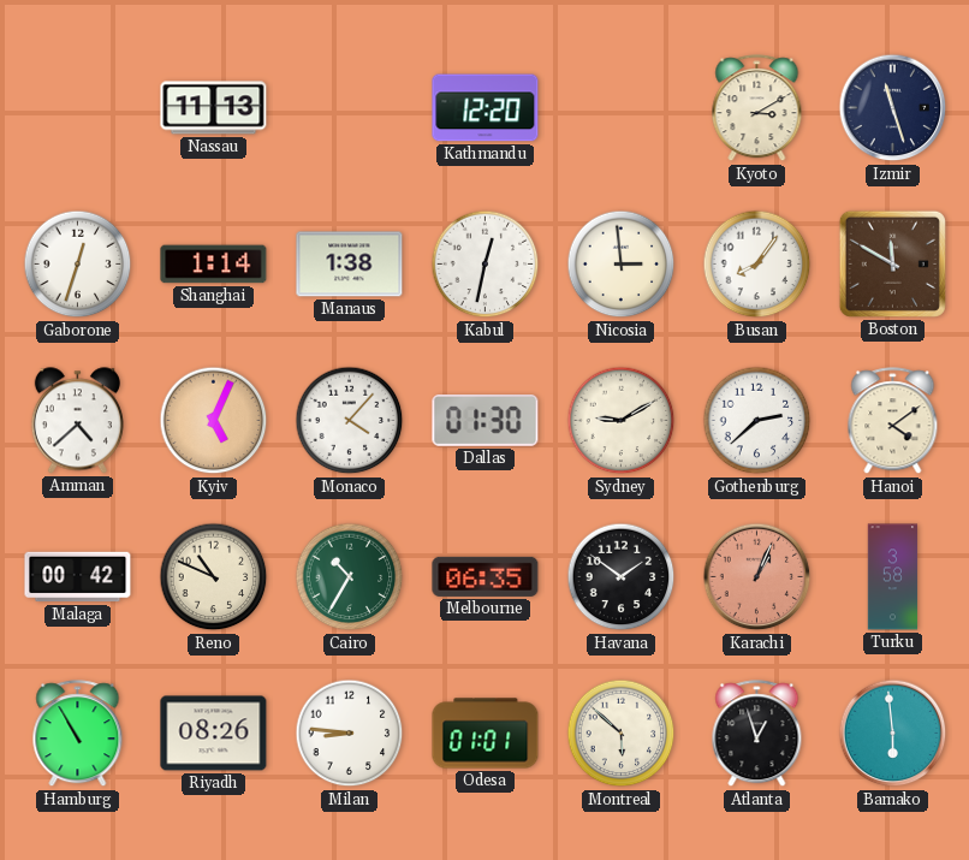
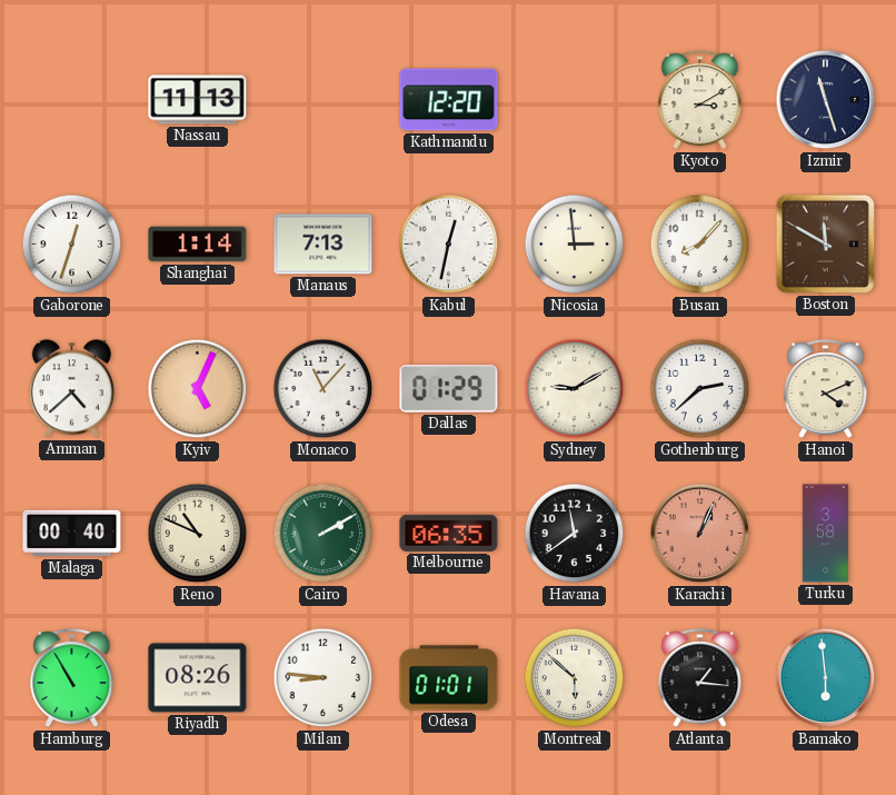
Manaus: 1:38 -> 7:13
Busan: 8:06 -> 8:07
Monaco: 4:07 -> 11:07
Dallas: 01:30 -> 01:29
Hanoi: 4:09 -> 4:11
Malaga: 00:42 -> 00:40
Cairo: 10:35 -> 2:10
Havana: 1:51 -> 11:39
Atlanta: 12:57 -> 1:16
